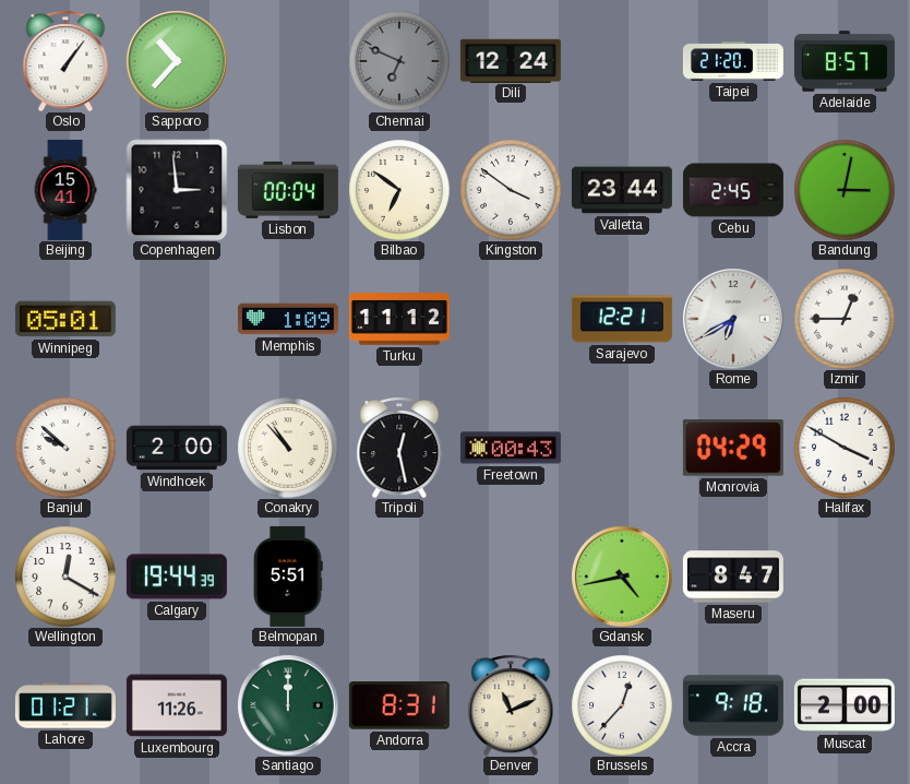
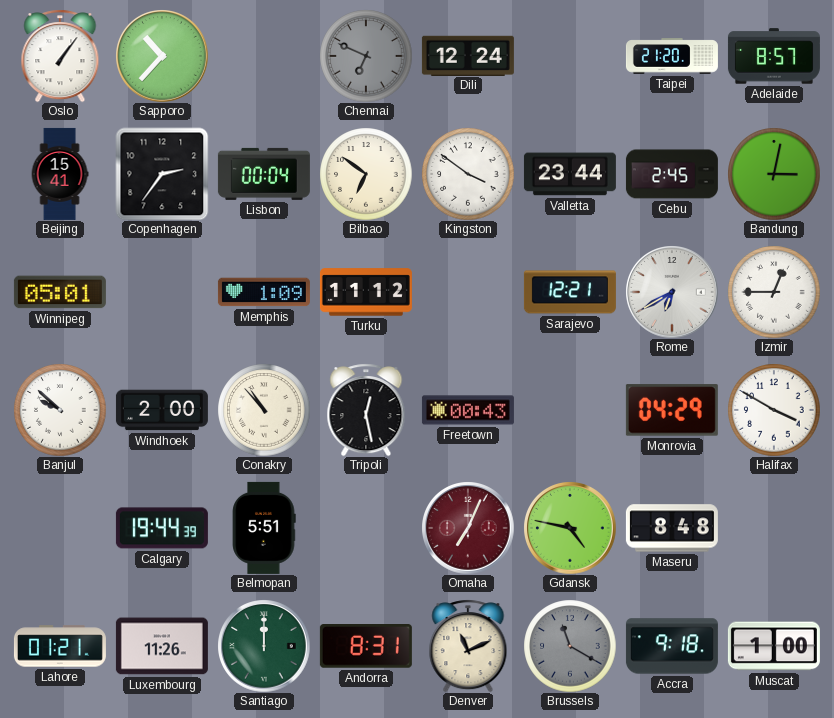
Copenhagen: 2:59 -> 2:36
Wellington: 12:20 -> none
Omaha: none -> 7:04
Gdansk: 4:43 -> 4:47
Maseru: 8:47 -> 8:48
Brussels: 12:37 -> 11:20
Brussels dial: white -> grey
Muscat: 2:00 -> 1:00
